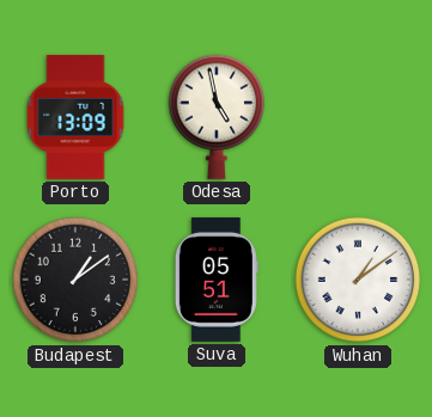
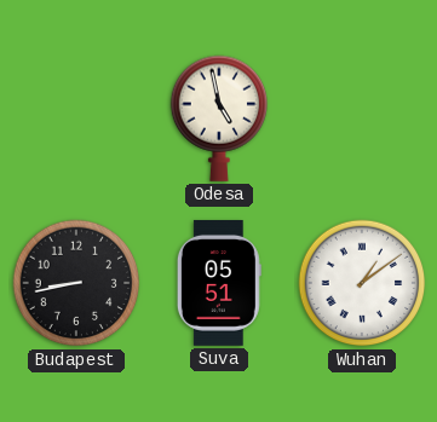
Porto: 13:09 -> none
Budapest: 1:09 -> 8:43
